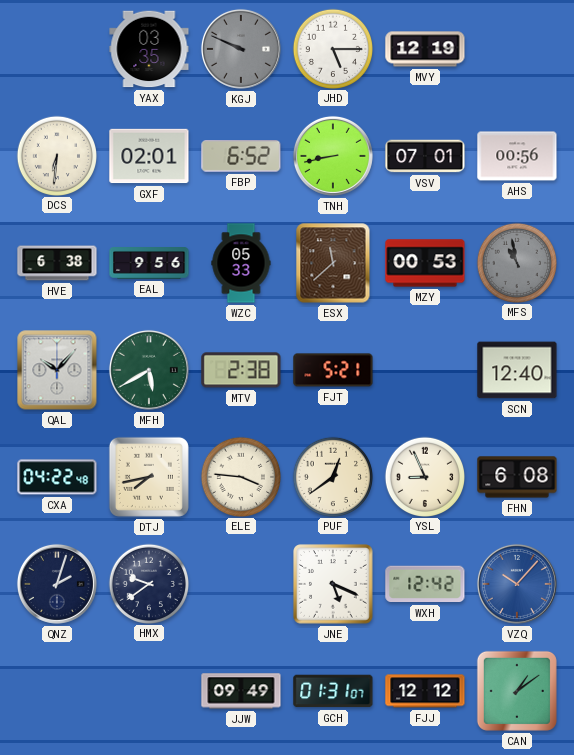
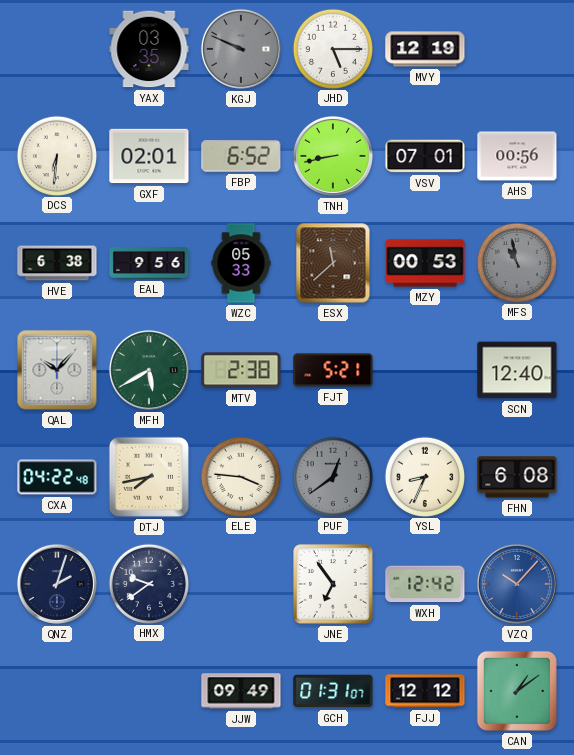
PUF dial: cream -> grey
YSL: 8:56 -> 8:34
JNE: 5:19 -> 6:54
